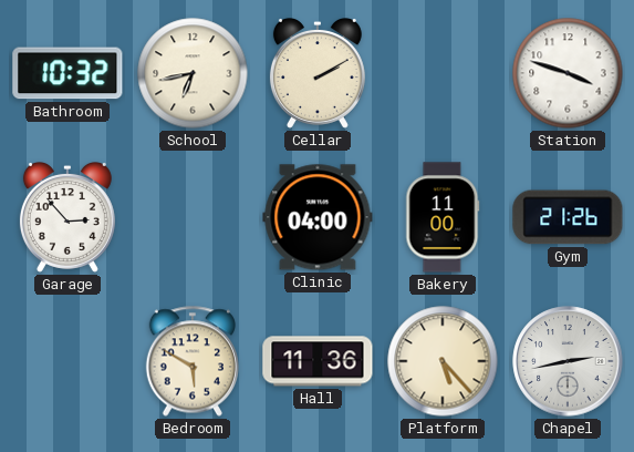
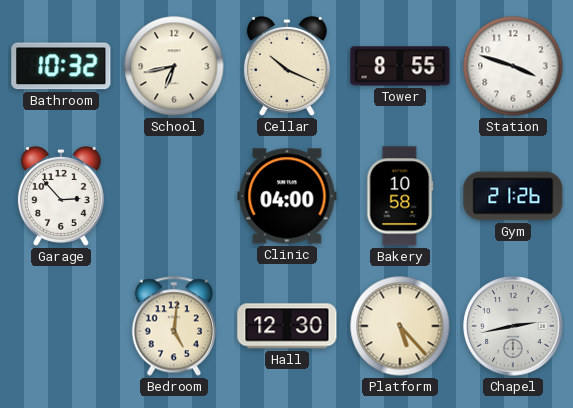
Cellar: 2:10 -> 10:19
Tower: none -> 8:55
Bakery: 11:00 -> 10:58
Bedroom: 5:50 -> 5:01
Hall: 11:36 -> 12:30
